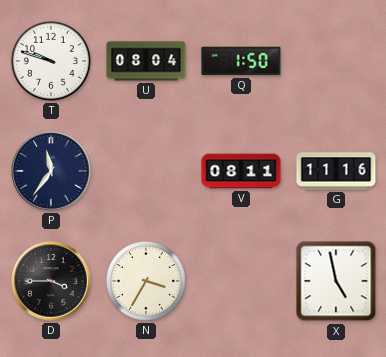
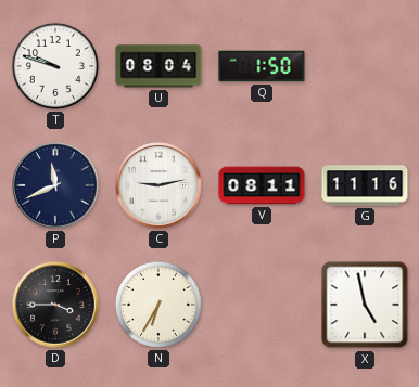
P: 11:36 -> 11:41
C: none -> 9:13
N: 3:35 -> 6:35
